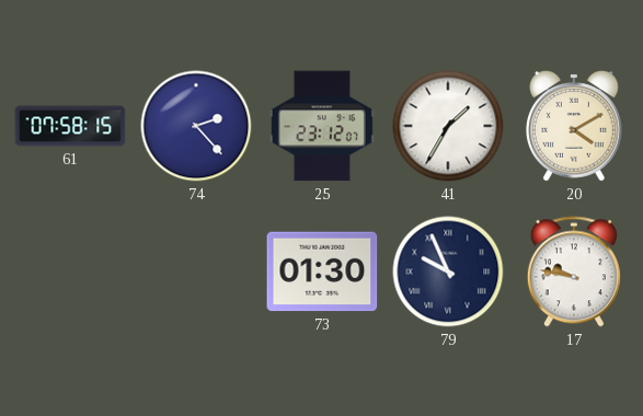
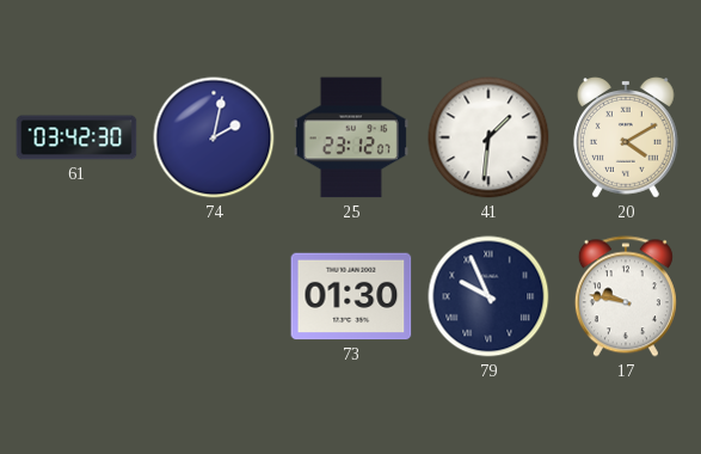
61: 07:58 -> 03:42
74: 2:23 -> 2:02
41: 1:35 -> 1:31
